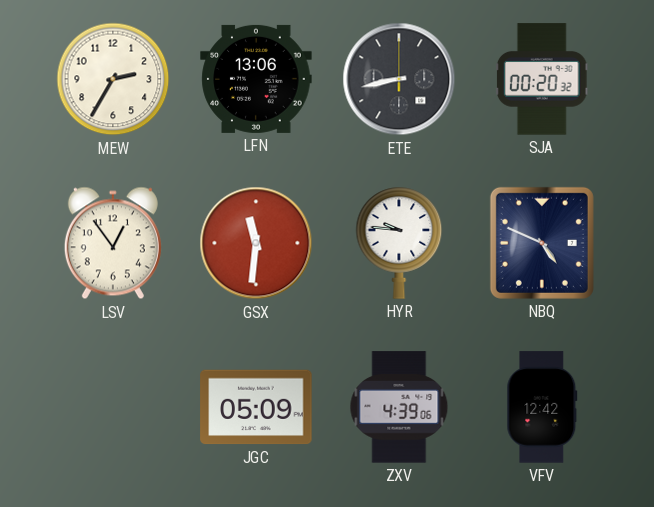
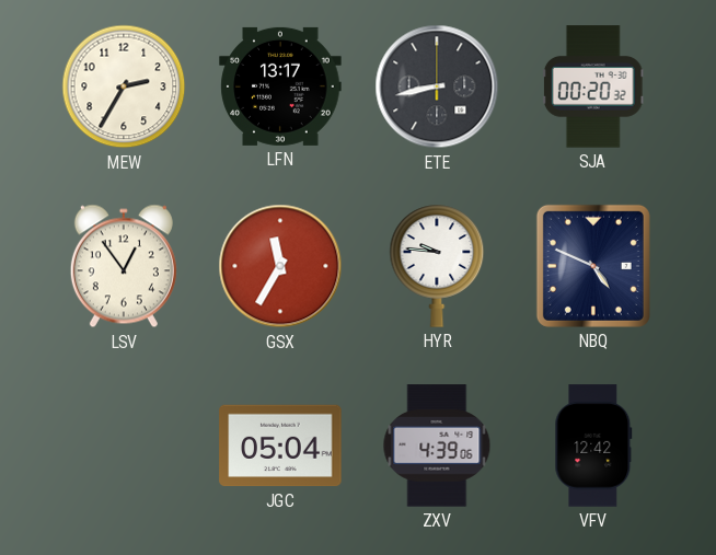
LFN: 13:06 -> 13:17
GSX: 11:31 -> 11:35
JGC: 05:09 -> 05:04
